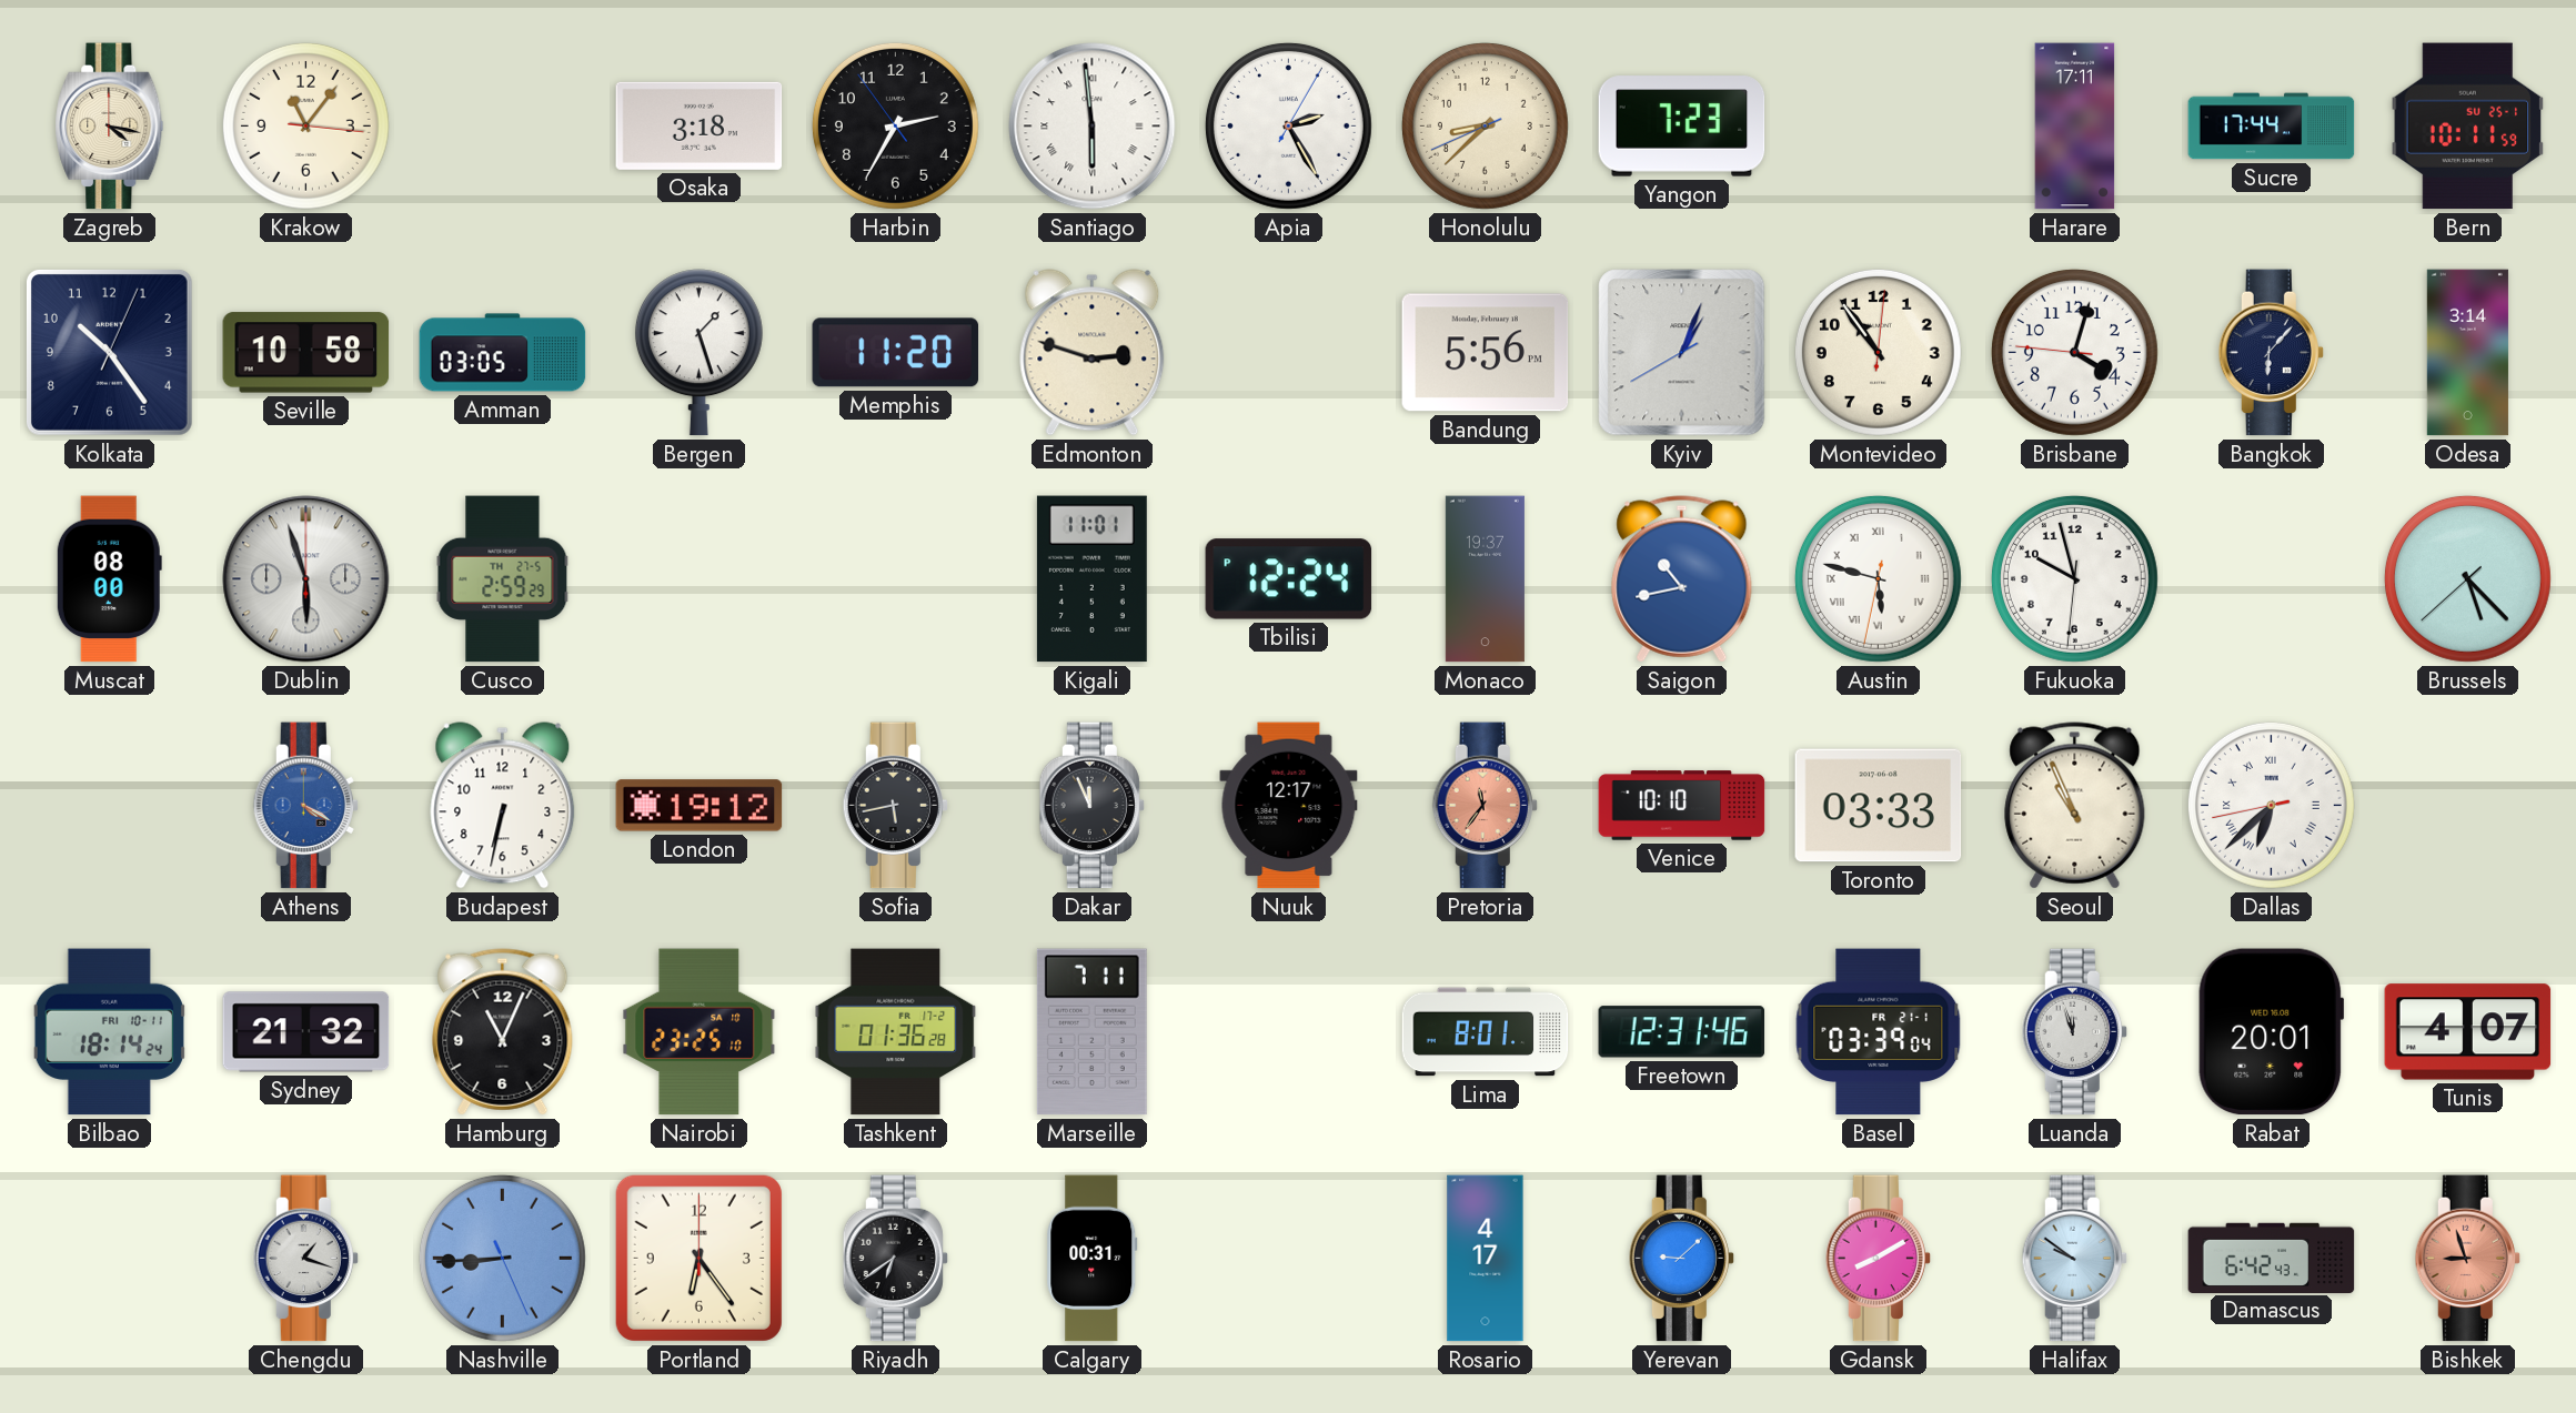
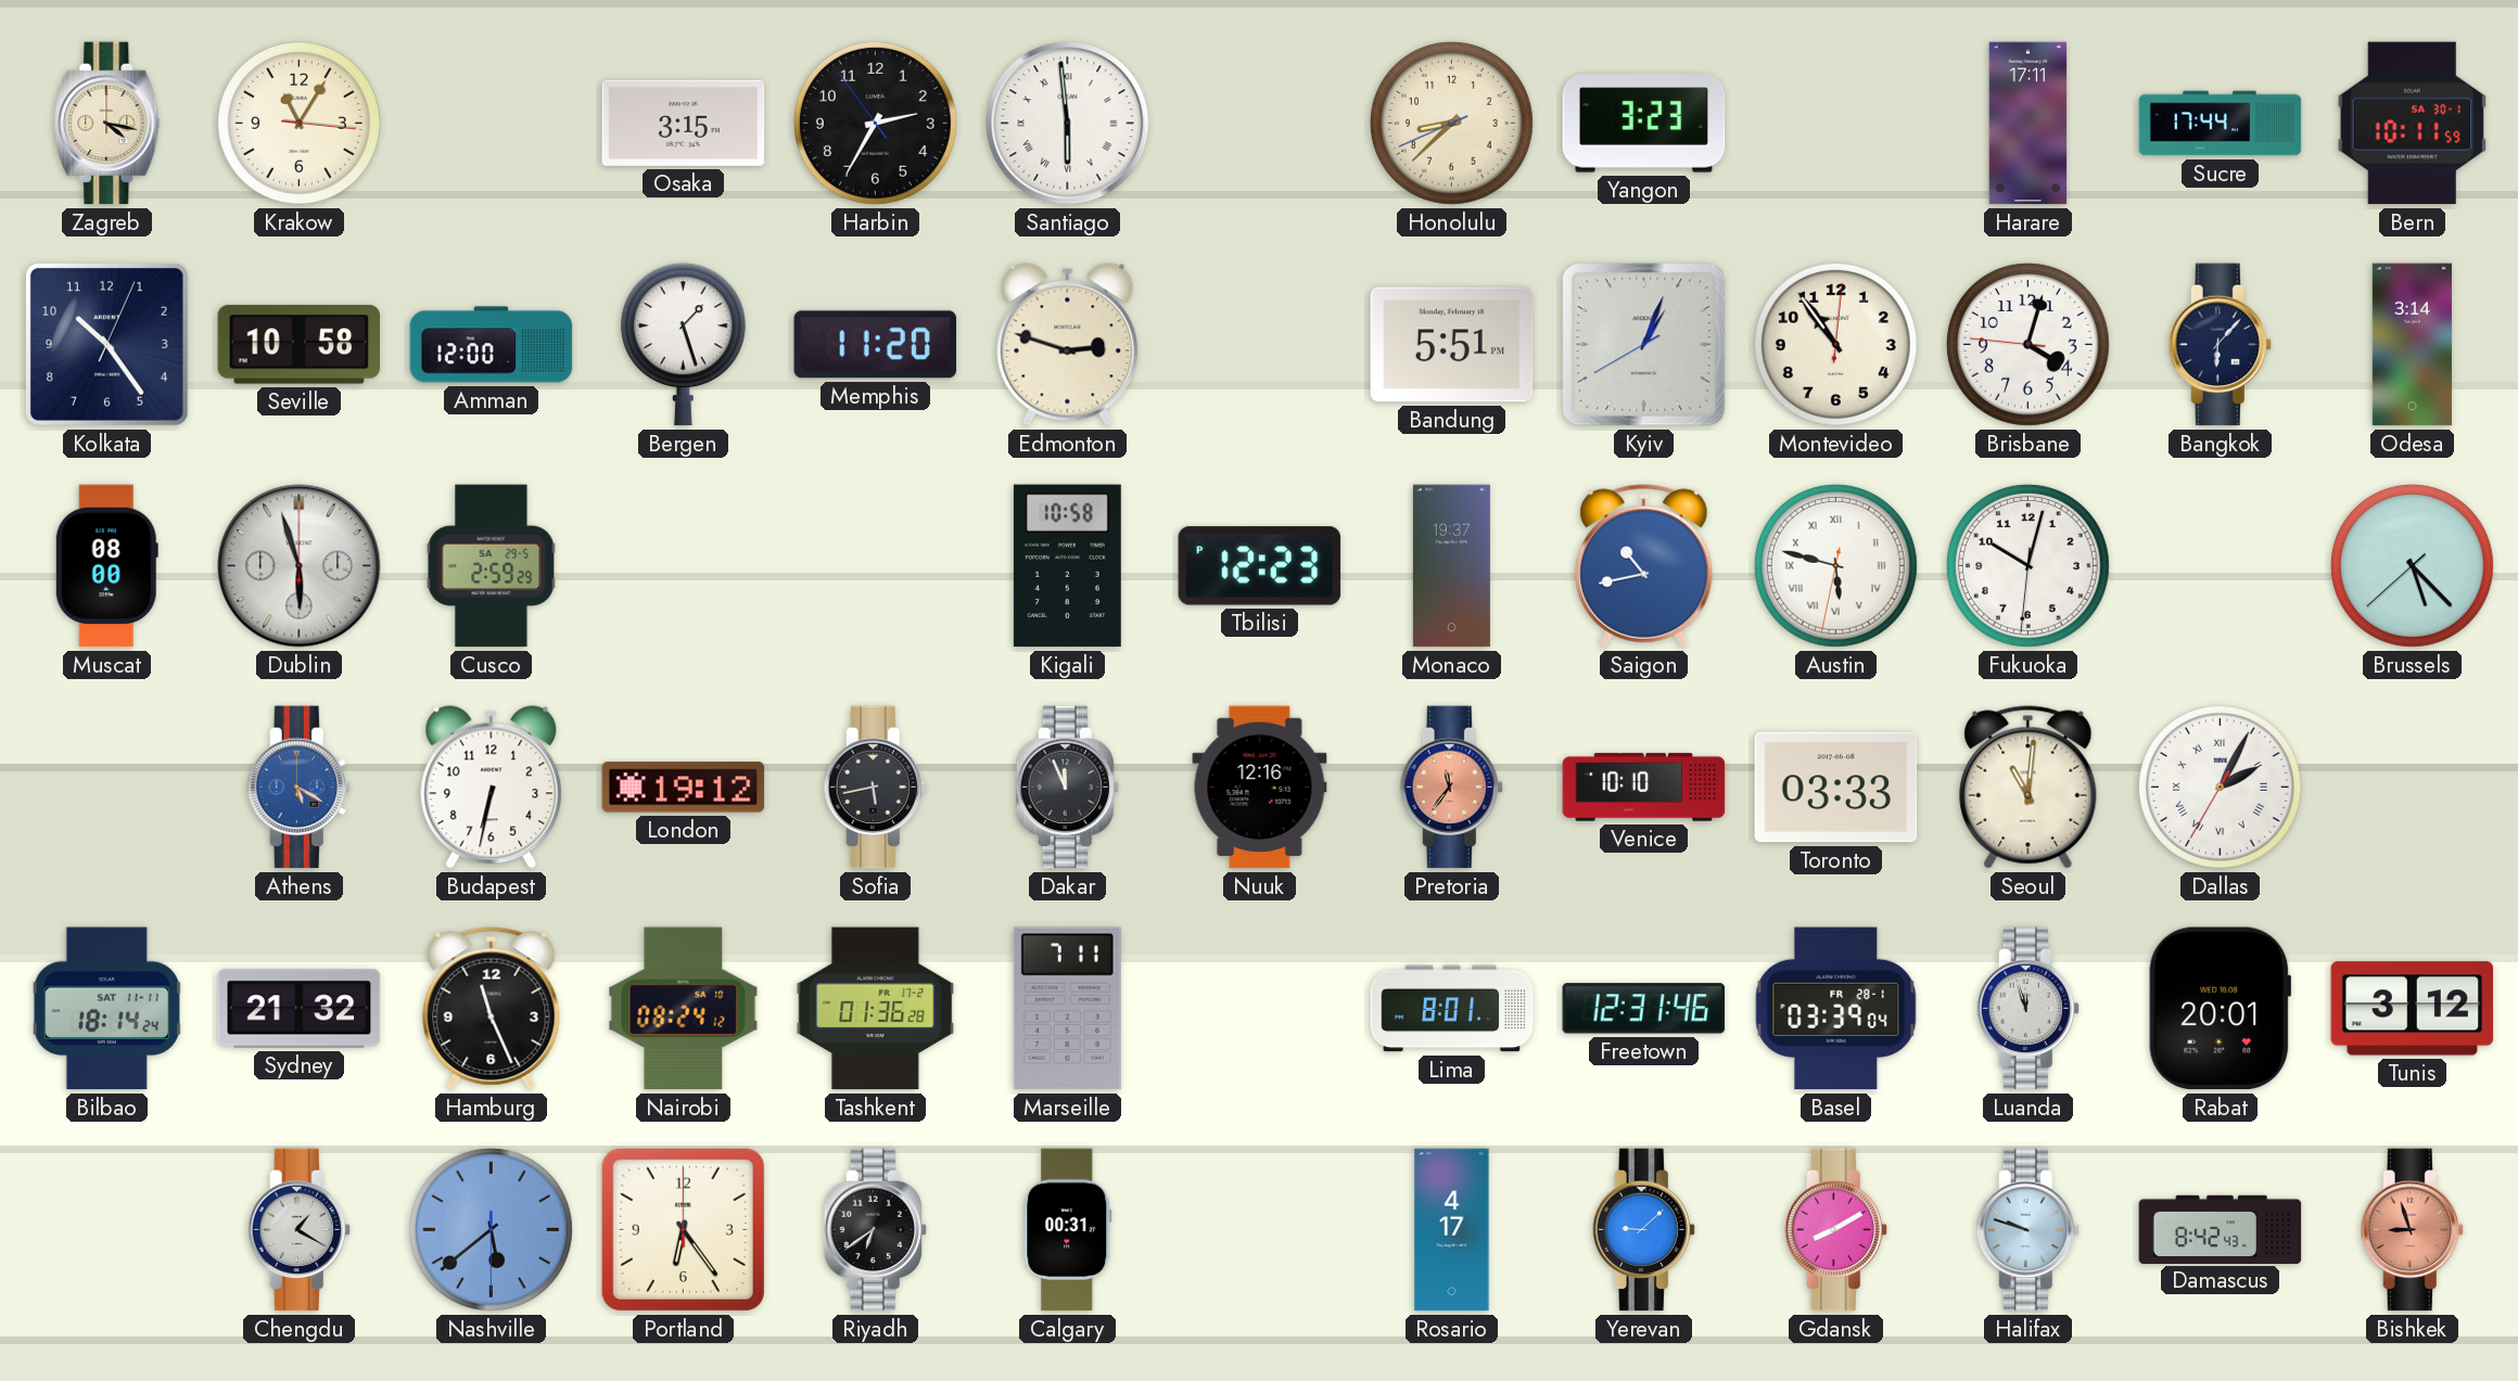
Krakow: 11:06 -> 11:05
Osaka: 3:18 -> 3:15
Apia: 2:25 -> none
Yangon: 7:23 -> 3:23
Bern date: SU 25-1 -> SA 30-1
Amman: 03:05 -> 12:00
Bandung: 5:56 -> 5:51
Cusco date: TH 27-5 -> SA 29-5
Kigali: 11:01 -> 10:58
Tbilisi: 12:24 -> 12:23
Fukuoka: 9:57 -> 10:02
Athens: 4:20 -> 5:20
Nuuk: 12:17 -> 12:16
Seoul: 10:56 -> 11:01
Dallas: 6:37 -> 2:04
Bilbao date: FRI 10-11 -> SAT 11-11
Hamburg: 11:04 -> 11:26
Nairobi: 23:25 -> 08:24
Basel date: FR 21-1 -> FR 28-1
Tunis: 4:07 -> 3:12
Chengdu: 1:18 -> 1:20
Nashville: 8:44 -> 5:38
Halifax: 9:51 -> 9:48
Damascus: 6:42 -> 8:42
